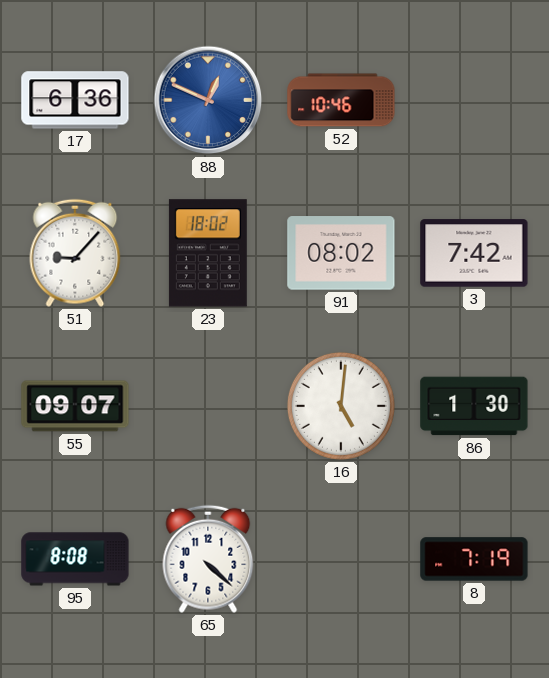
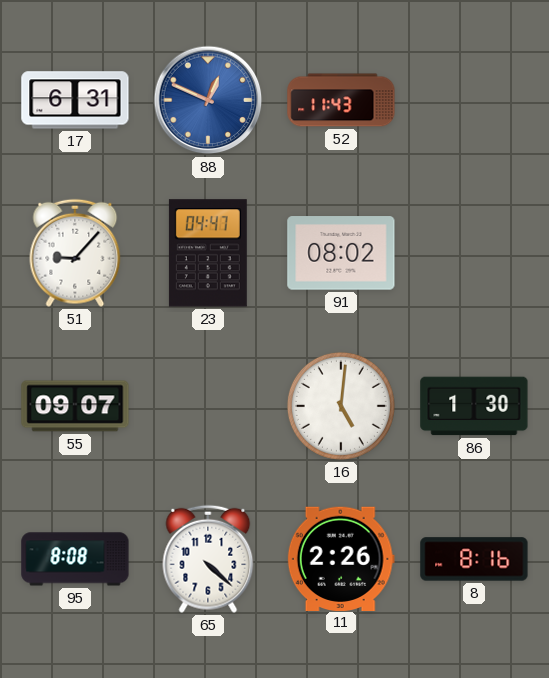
17: 6:36 -> 6:31
52: 10:46 -> 11:43
23: 18:02 -> 04:47
3: 7:42 -> none
11: none -> 2:26
8: 7:19 -> 8:16
